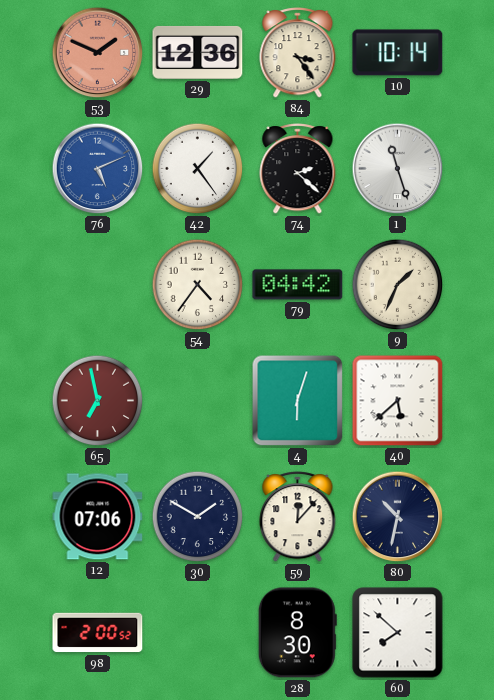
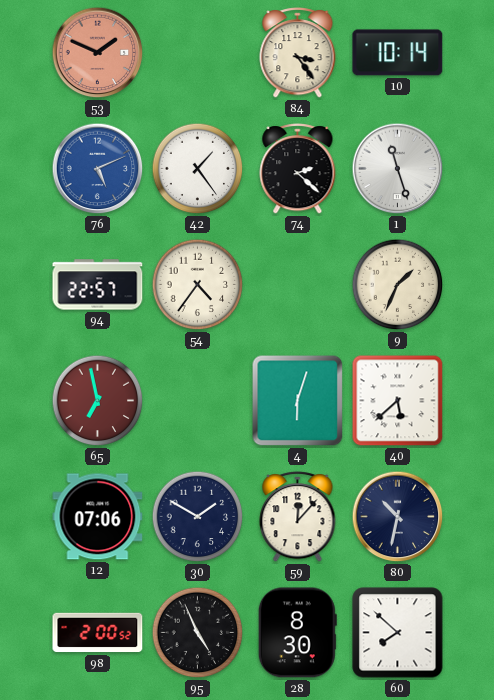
29: 12:36 -> none
94: none -> 22:57
79: 04:42 -> none
95: none -> 4:56
